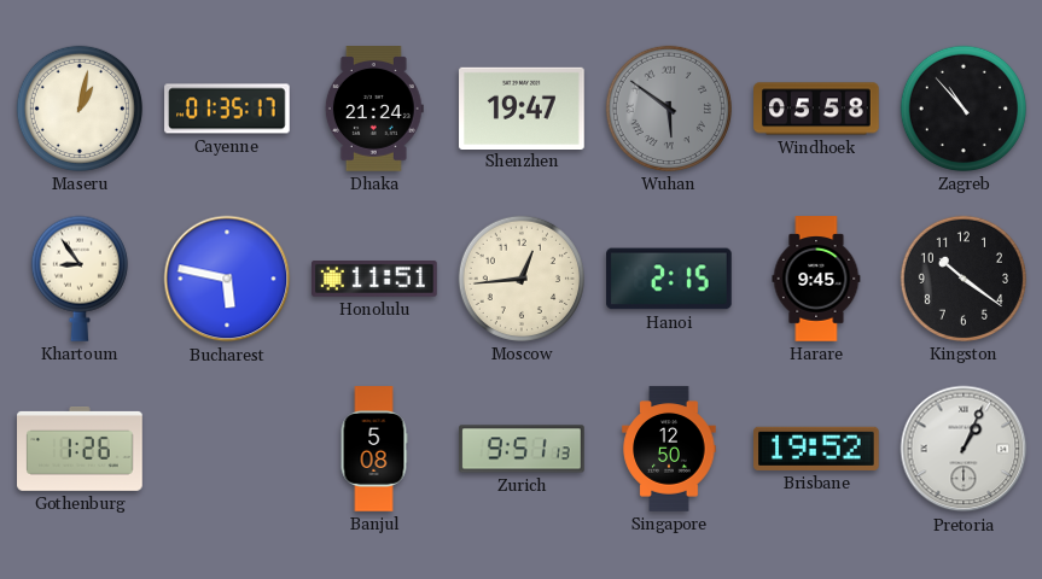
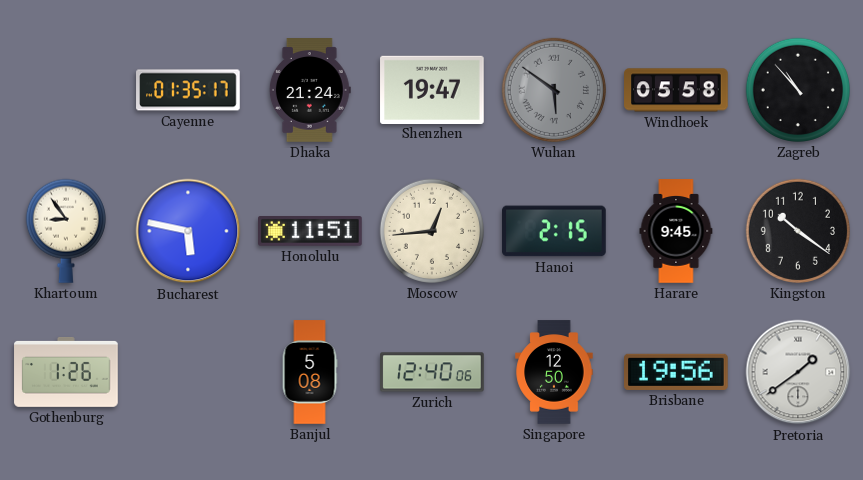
Maseru: 1:02 -> none
Zurich: 9:51 -> 12:40
Brisbane: 19:52 -> 19:56
Pretoria: 1:04 -> 1:39
